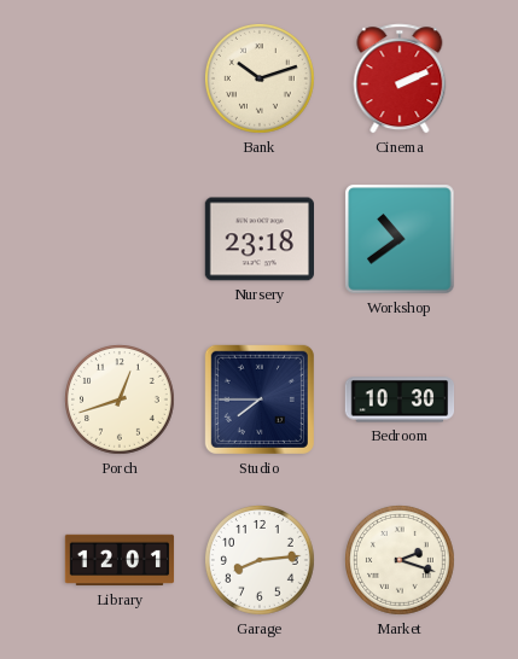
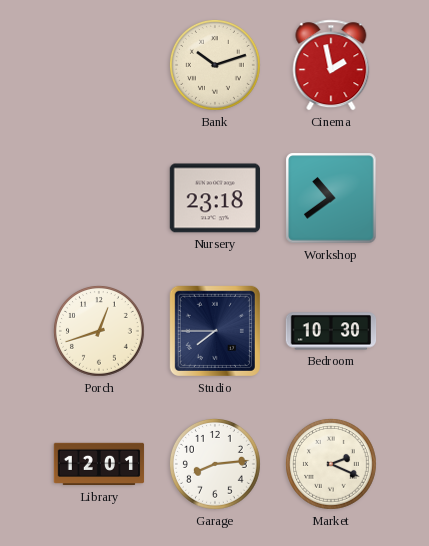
Cinema: 2:11 -> 1:58
Market: 2:18 -> 2:19
